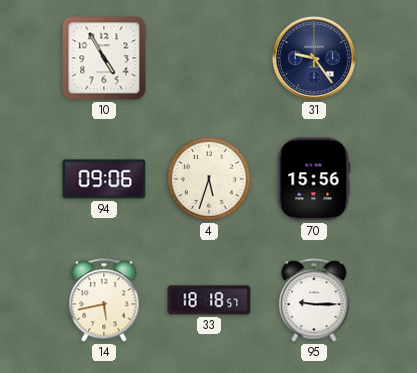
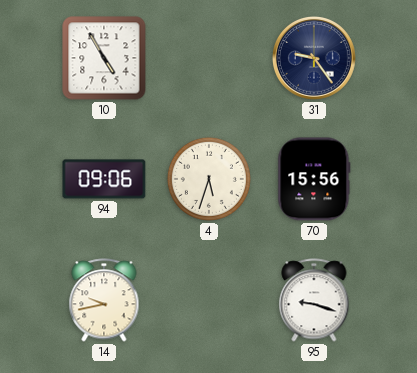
14: 5:43 -> 9:43
33: 18:18 -> none
95: 9:15 -> 9:18
